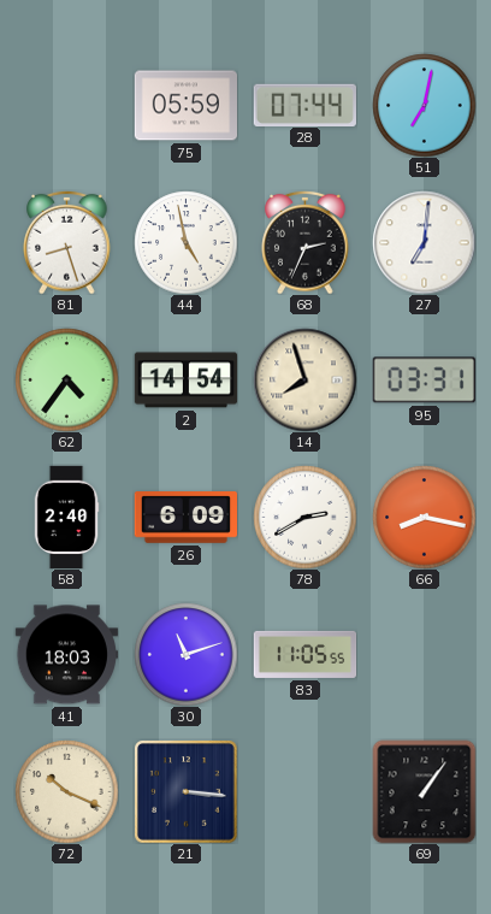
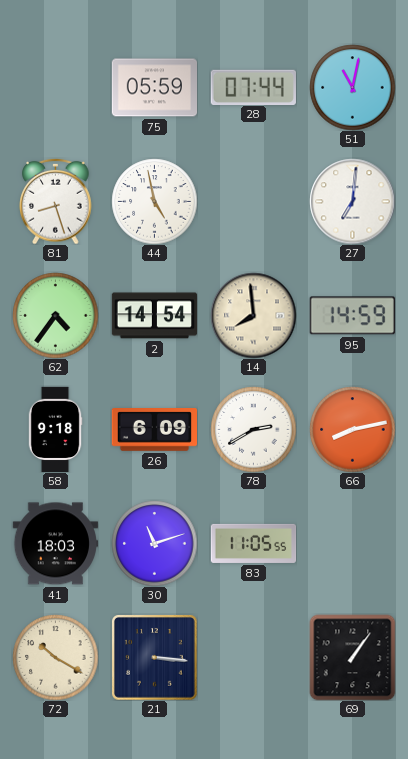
51: 7:02 -> 11:02
68: 2:34 -> none
14: 7:57 -> 7:59
95: 03:31 -> 14:59
58: 2:40 -> 9:18
66: 8:17 -> 8:13
72: 10:19 -> 10:20
